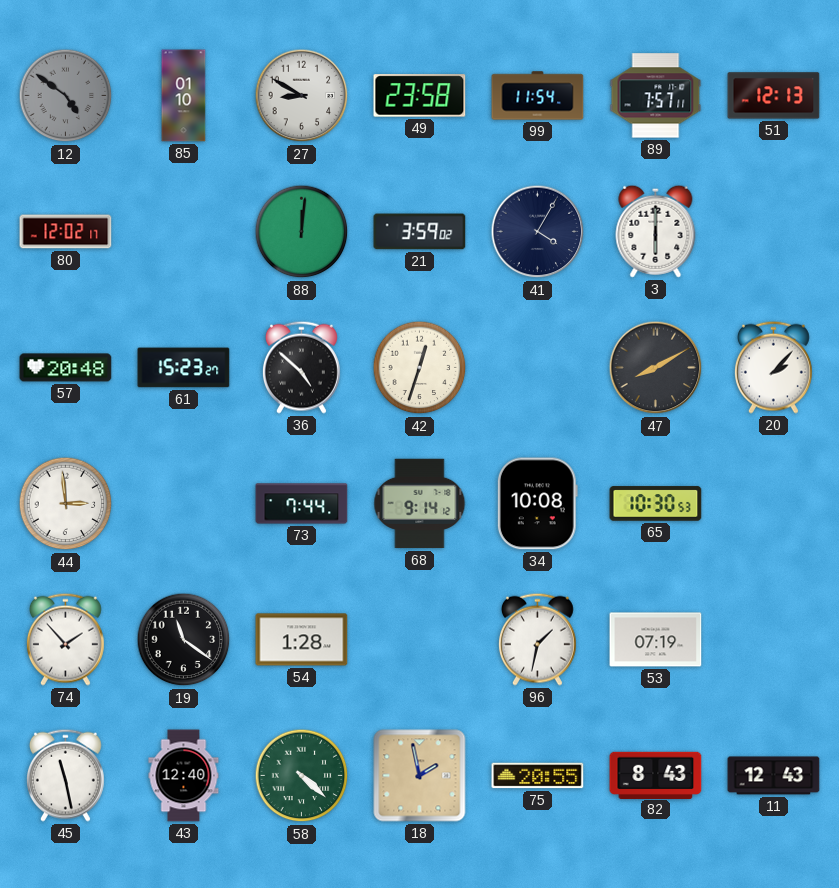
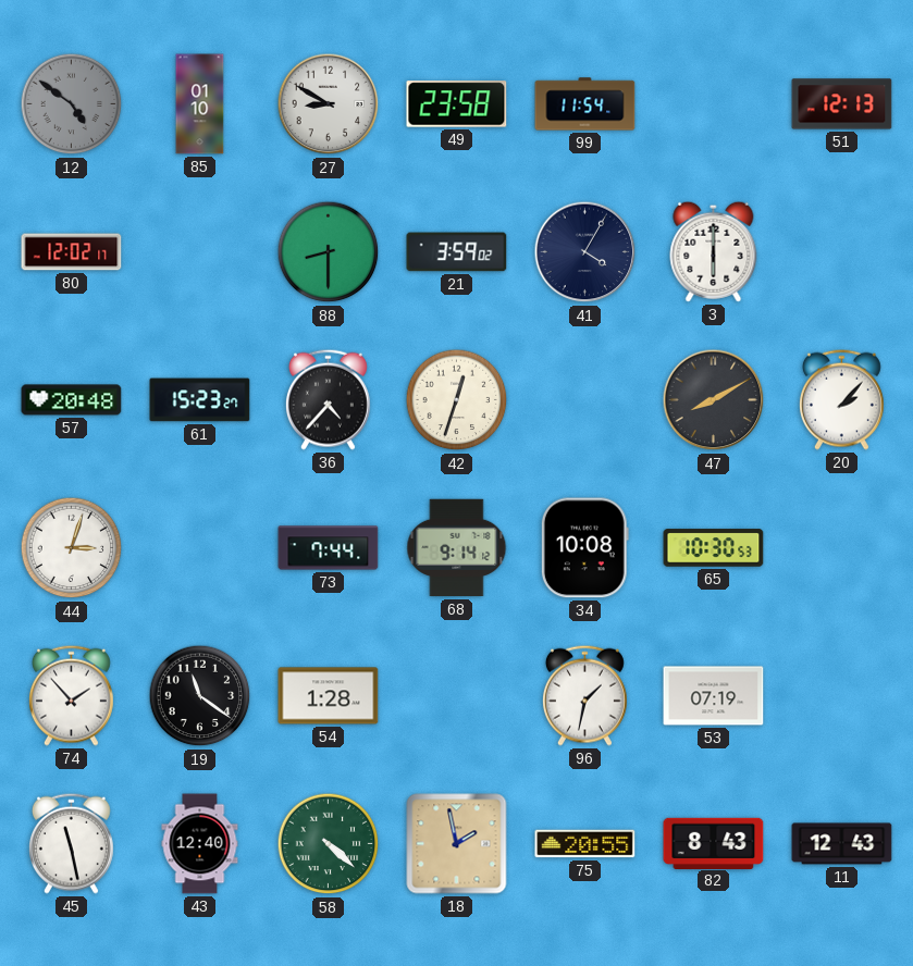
89: 7:57 -> none
88: 12:01 -> 8:30
36: 4:52 -> 4:37
44: 2:59 -> 3:03
